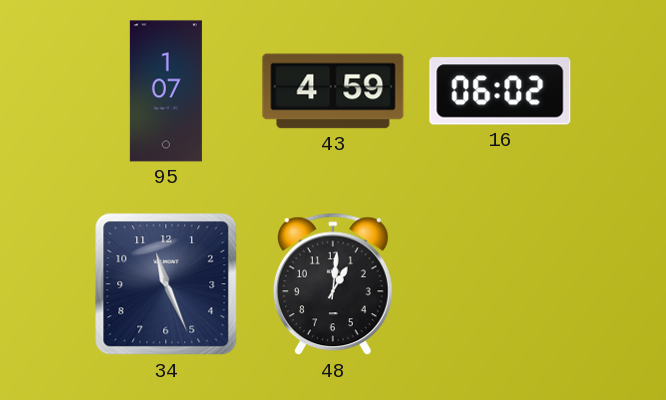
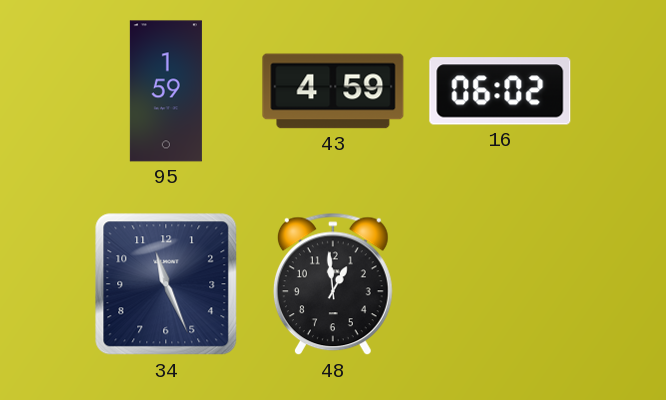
95: 1:07 -> 1:59
48: 1:01 -> 12:59
